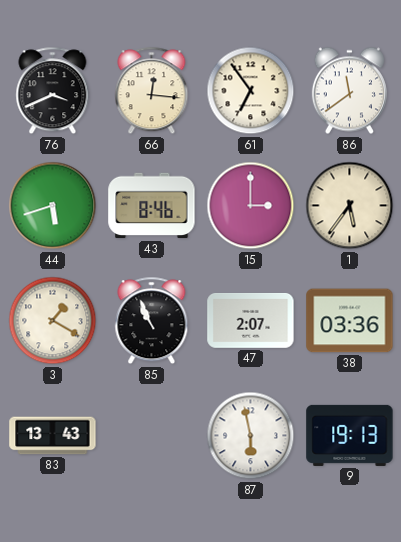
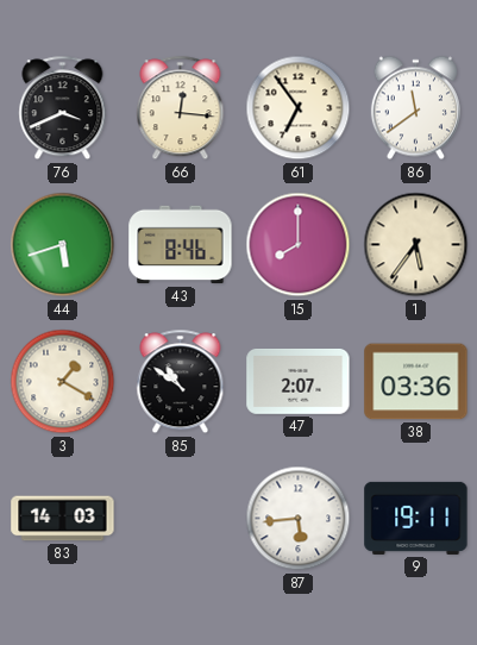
15: 3:00 -> 8:00
85: 10:56 -> 10:51
83: 13:43 -> 14:03
87: 5:58 -> 5:44
9: 19:13 -> 19:11
